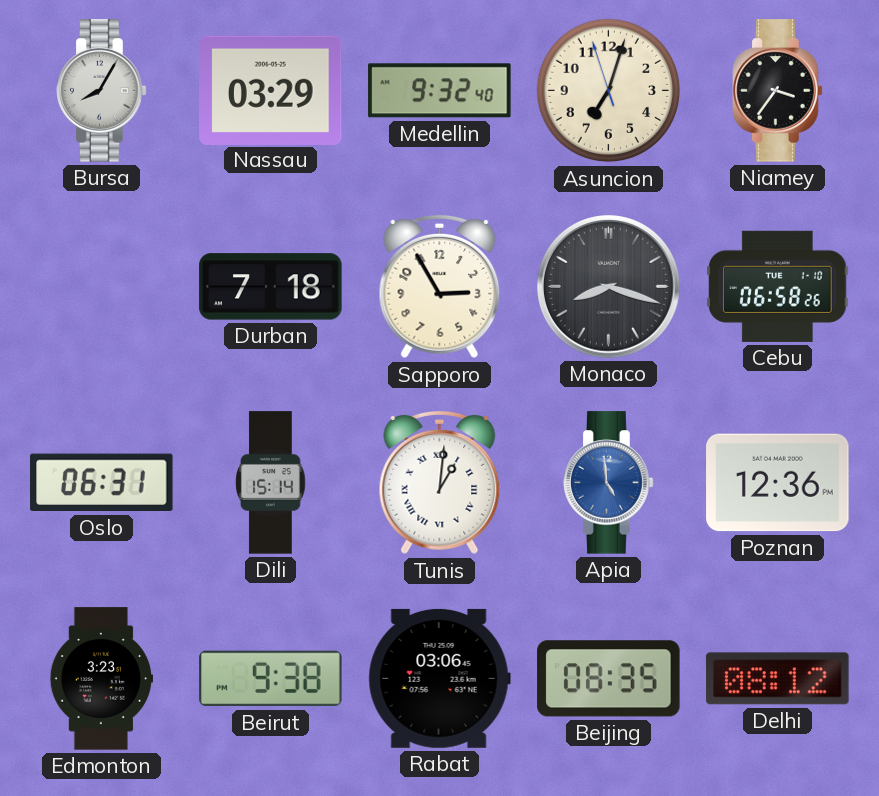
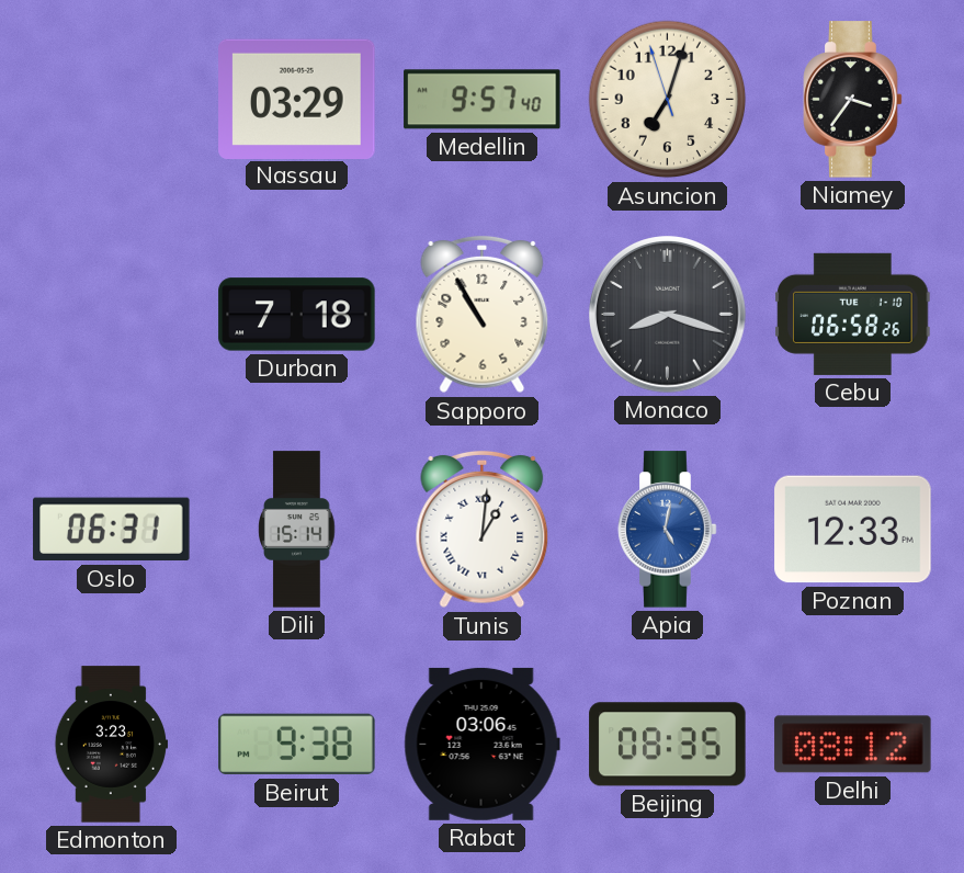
Bursa: 8:05 -> none
Medellin: 9:32 -> 9:57
Sapporo: 2:55 -> 10:55
Apia: 4:59 -> 5:02
Poznan: 12:36 -> 12:33
